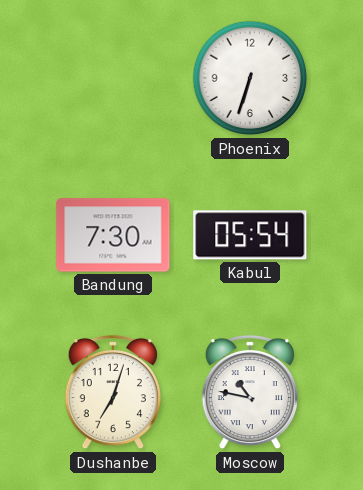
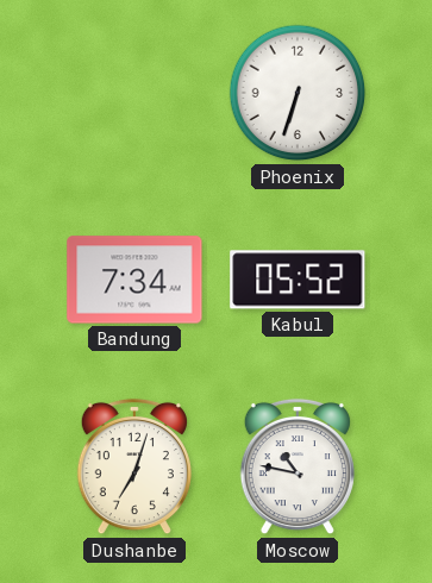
Bandung: 7:30 -> 7:34
Kabul: 05:54 -> 05:52
